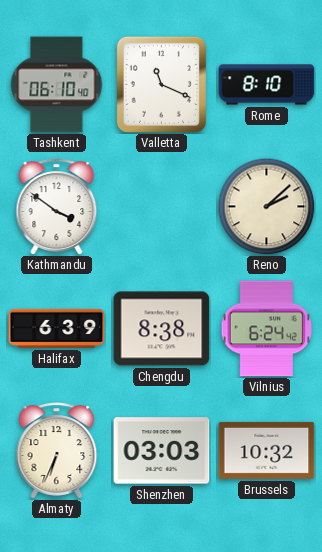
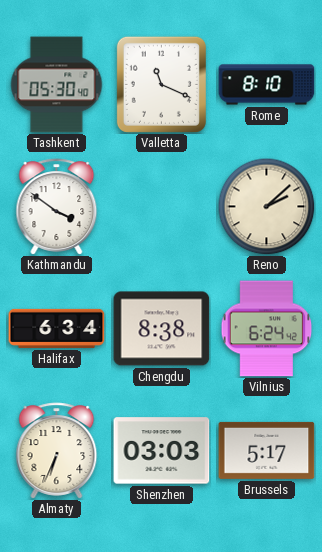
Tashkent: 06:10 -> 05:30
Halifax: 6:39 -> 6:34
Brussels: 10:32 -> 5:17
